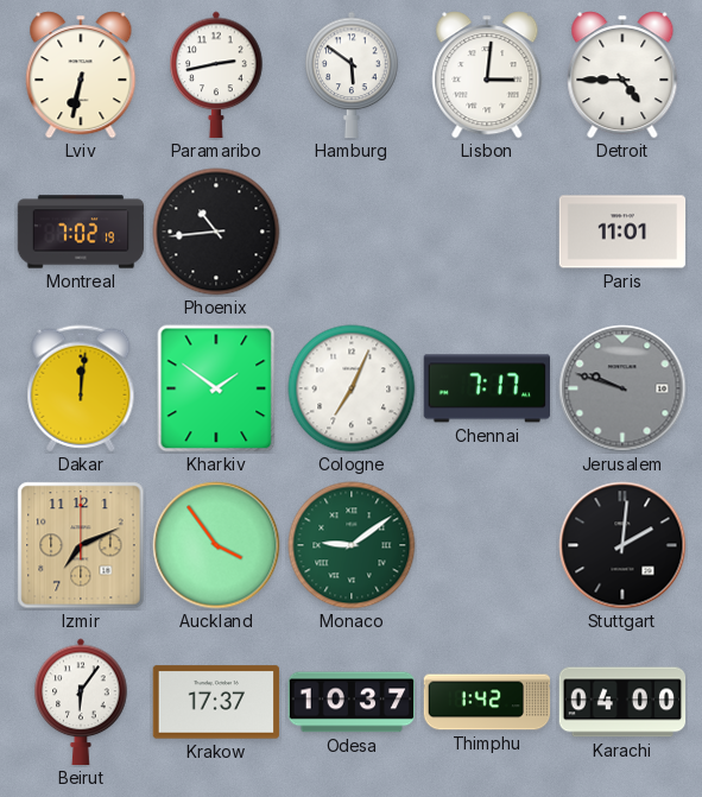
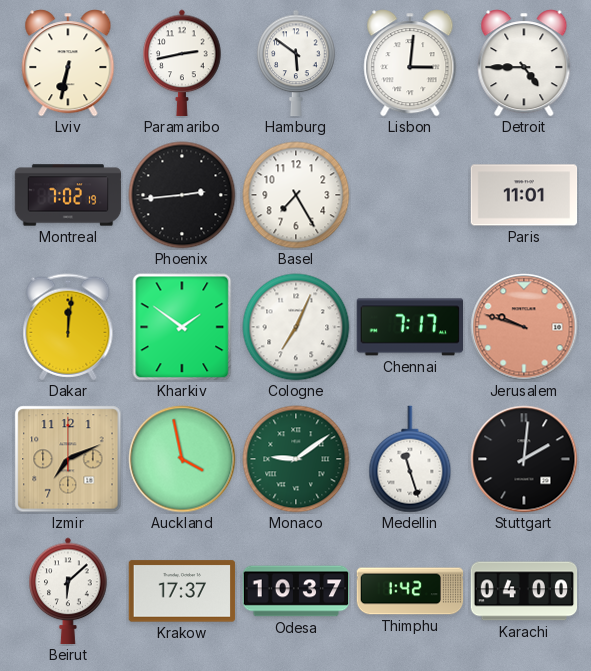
Phoenix: 10:44 -> 2:44
Basel: none -> 7:25
Jerusalem dial: grey -> salmon
Auckland: 3:54 -> 3:58
Medellin: none -> 11:27
Beirut: 6:06 -> 6:08
